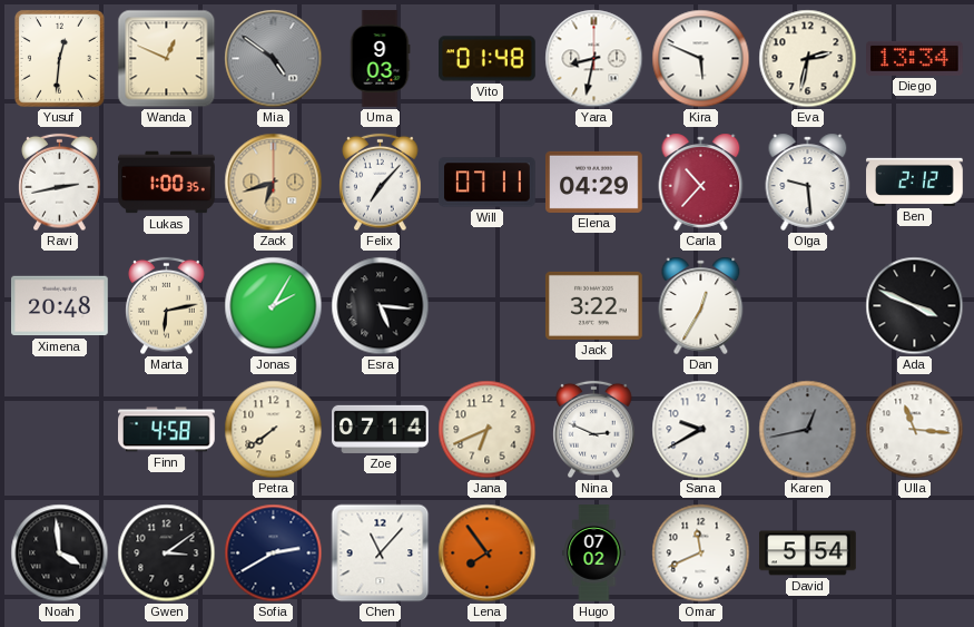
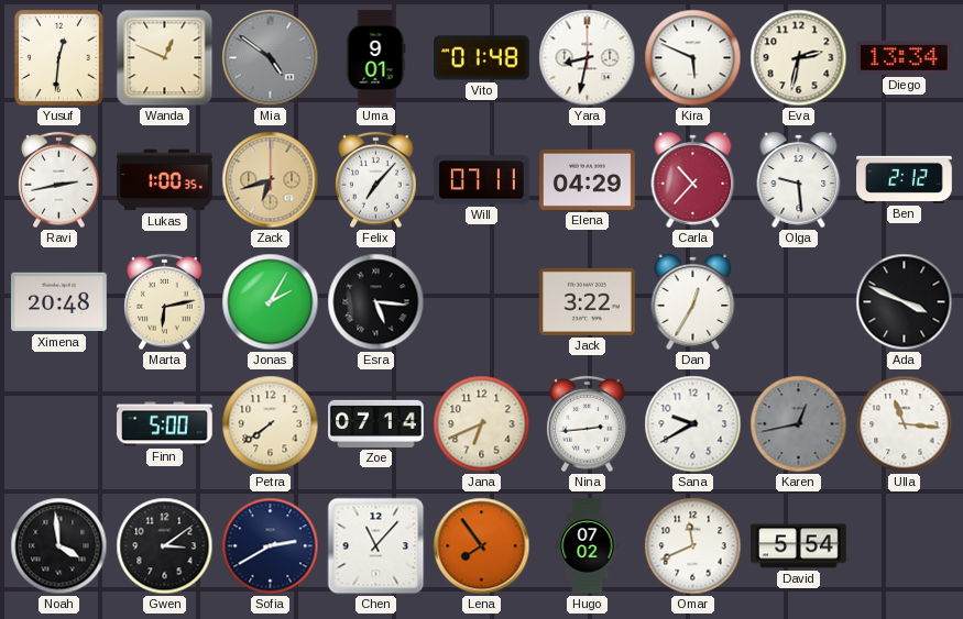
Uma: 9:03 -> 9:01
Finn: 4:58 -> 5:00
Nina: 2:49 -> 2:44
